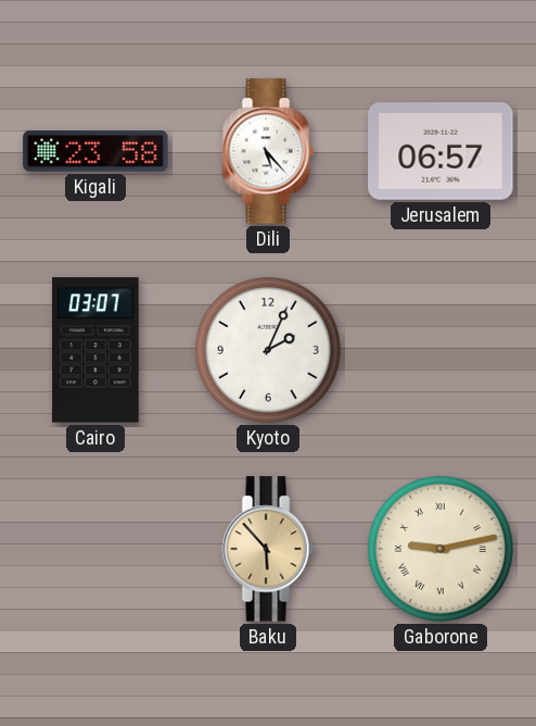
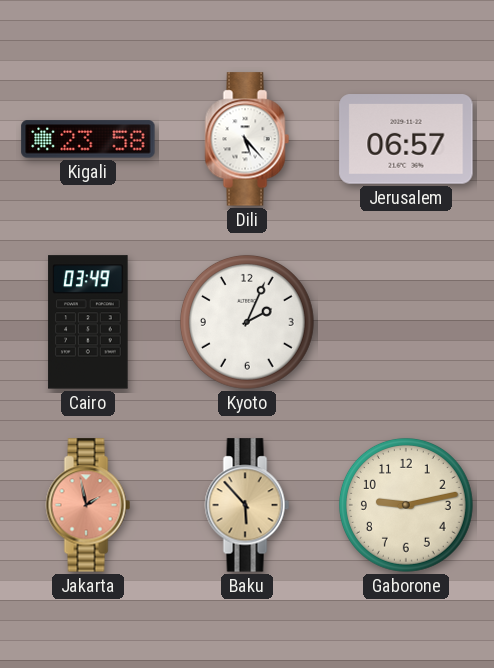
Cairo: 03:07 -> 03:49
Jakarta: none -> 1:58
Gaborone numerals: Roman -> Arabic
